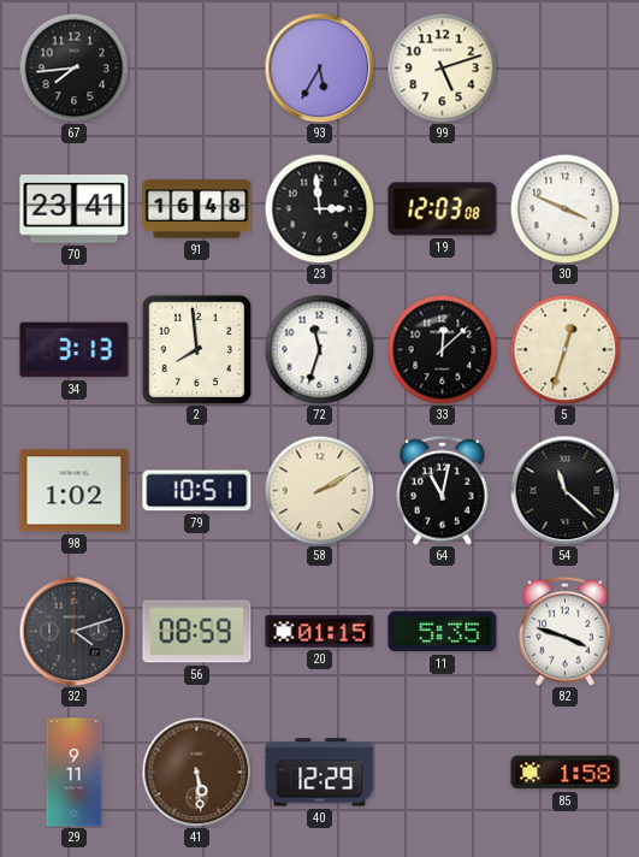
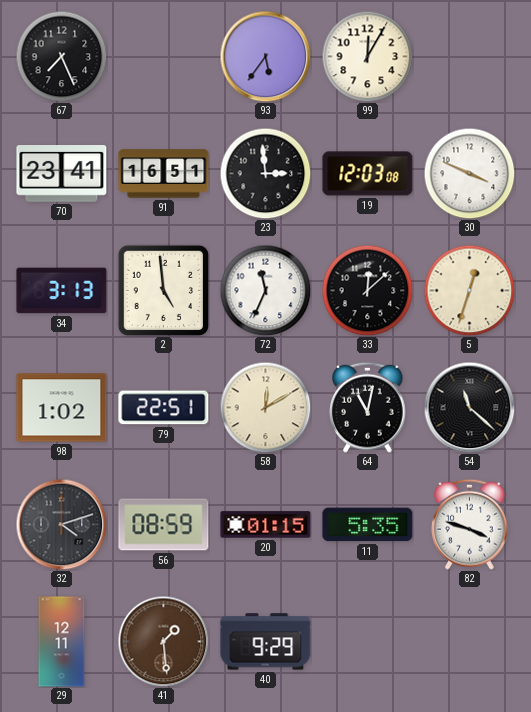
67: 7:44 -> 7:26
93: 5:35 -> 5:36
99: 5:12 -> 12:05
91: 16:48 -> 16:51
2: 7:59 -> 4:59
72: 11:33 -> 11:34
79: 10:51 -> 22:51
58: 2:10 -> 12:10
29: 9:11 -> 12:11
41: 5:29 -> 1:29
40: 12:29 -> 9:29
85: 1:58 -> none
